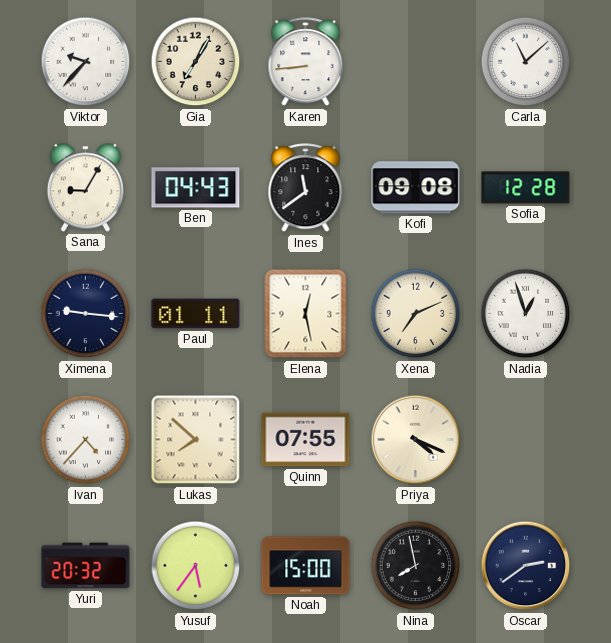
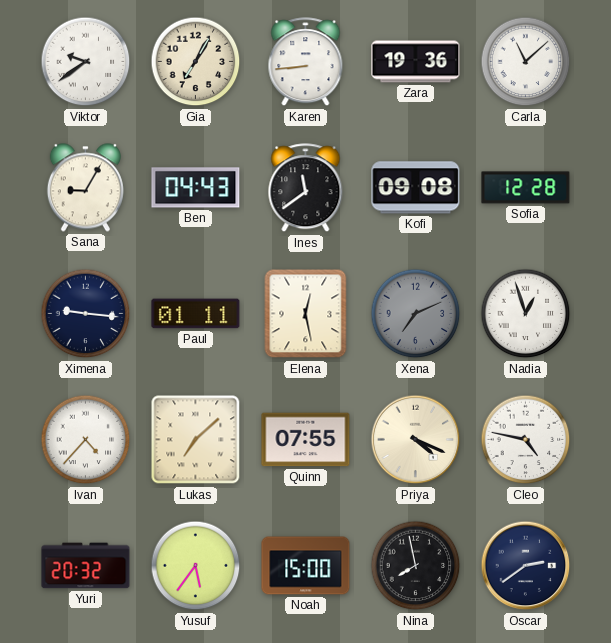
Viktor: 9:37 -> 9:39
Zara: none -> 19:36
Xena dial: cream -> grey
Lukas: 7:52 -> 7:08
Cleo: none -> 4:47
